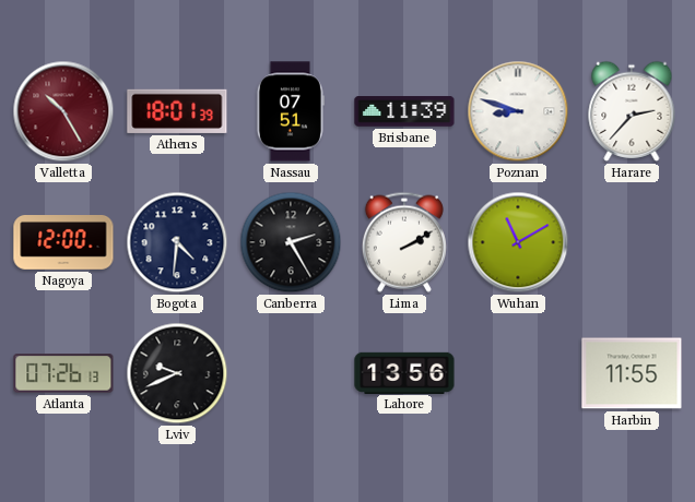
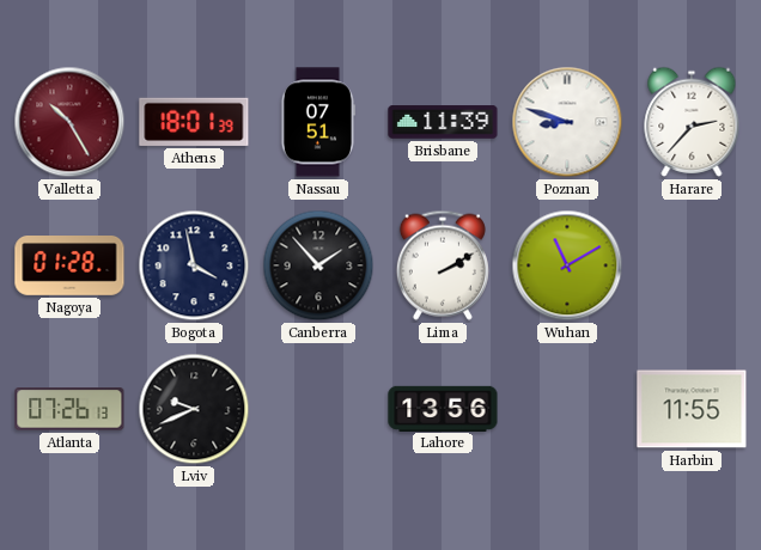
Nagoya: 12:00 -> 01:28
Bogota: 4:31 -> 3:58
Canberra: 2:25 -> 1:53
